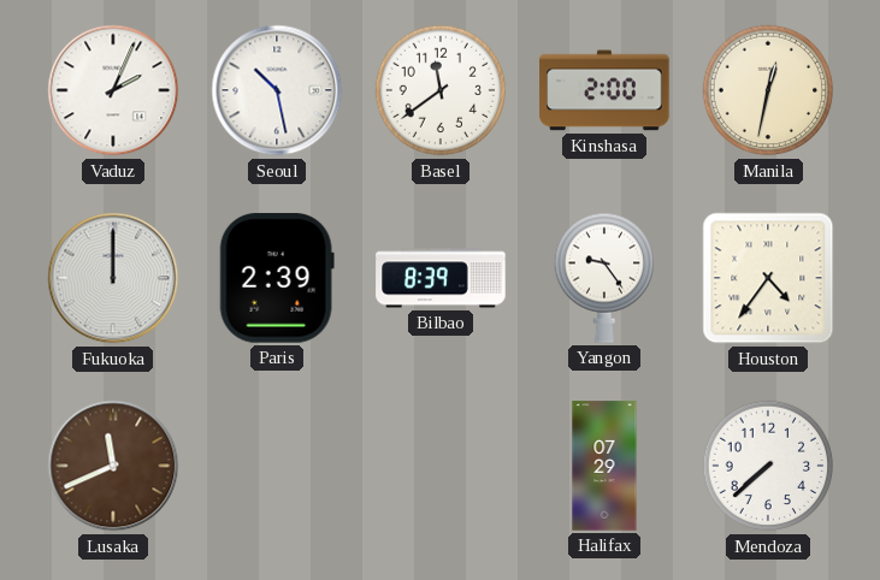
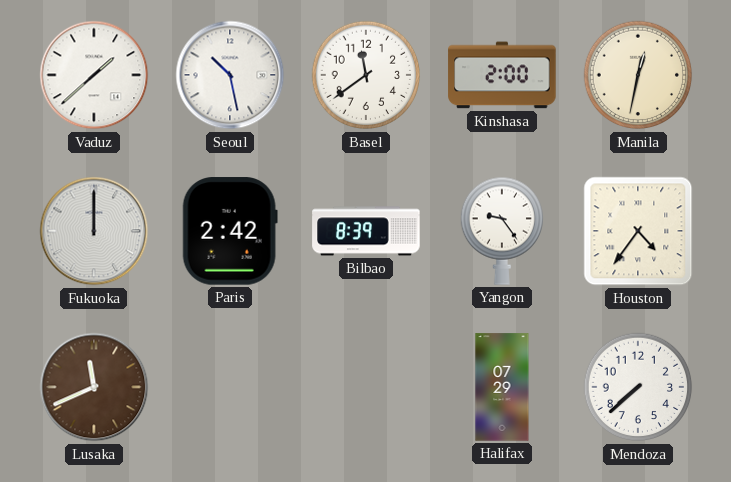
Vaduz: 2:04 -> 1:38
Paris: 2:39 -> 2:42
